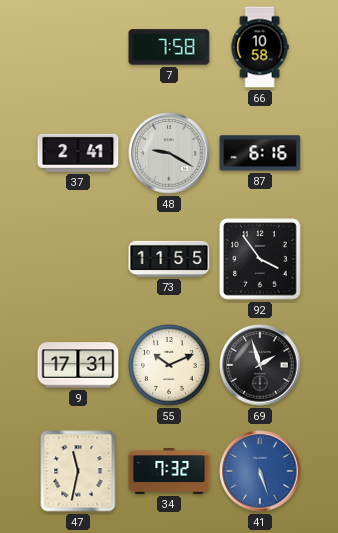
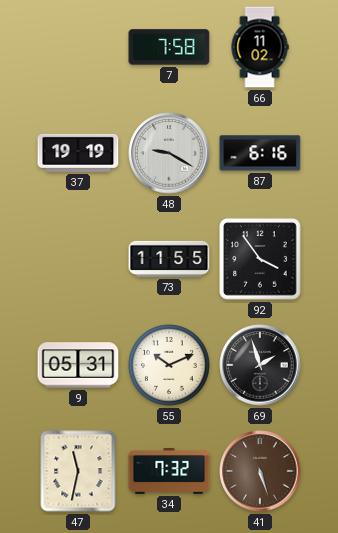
66: 10:58 -> 11:02
37: 2:41 -> 19:19
9: 17:31 -> 05:31
41 dial: blue -> brown
